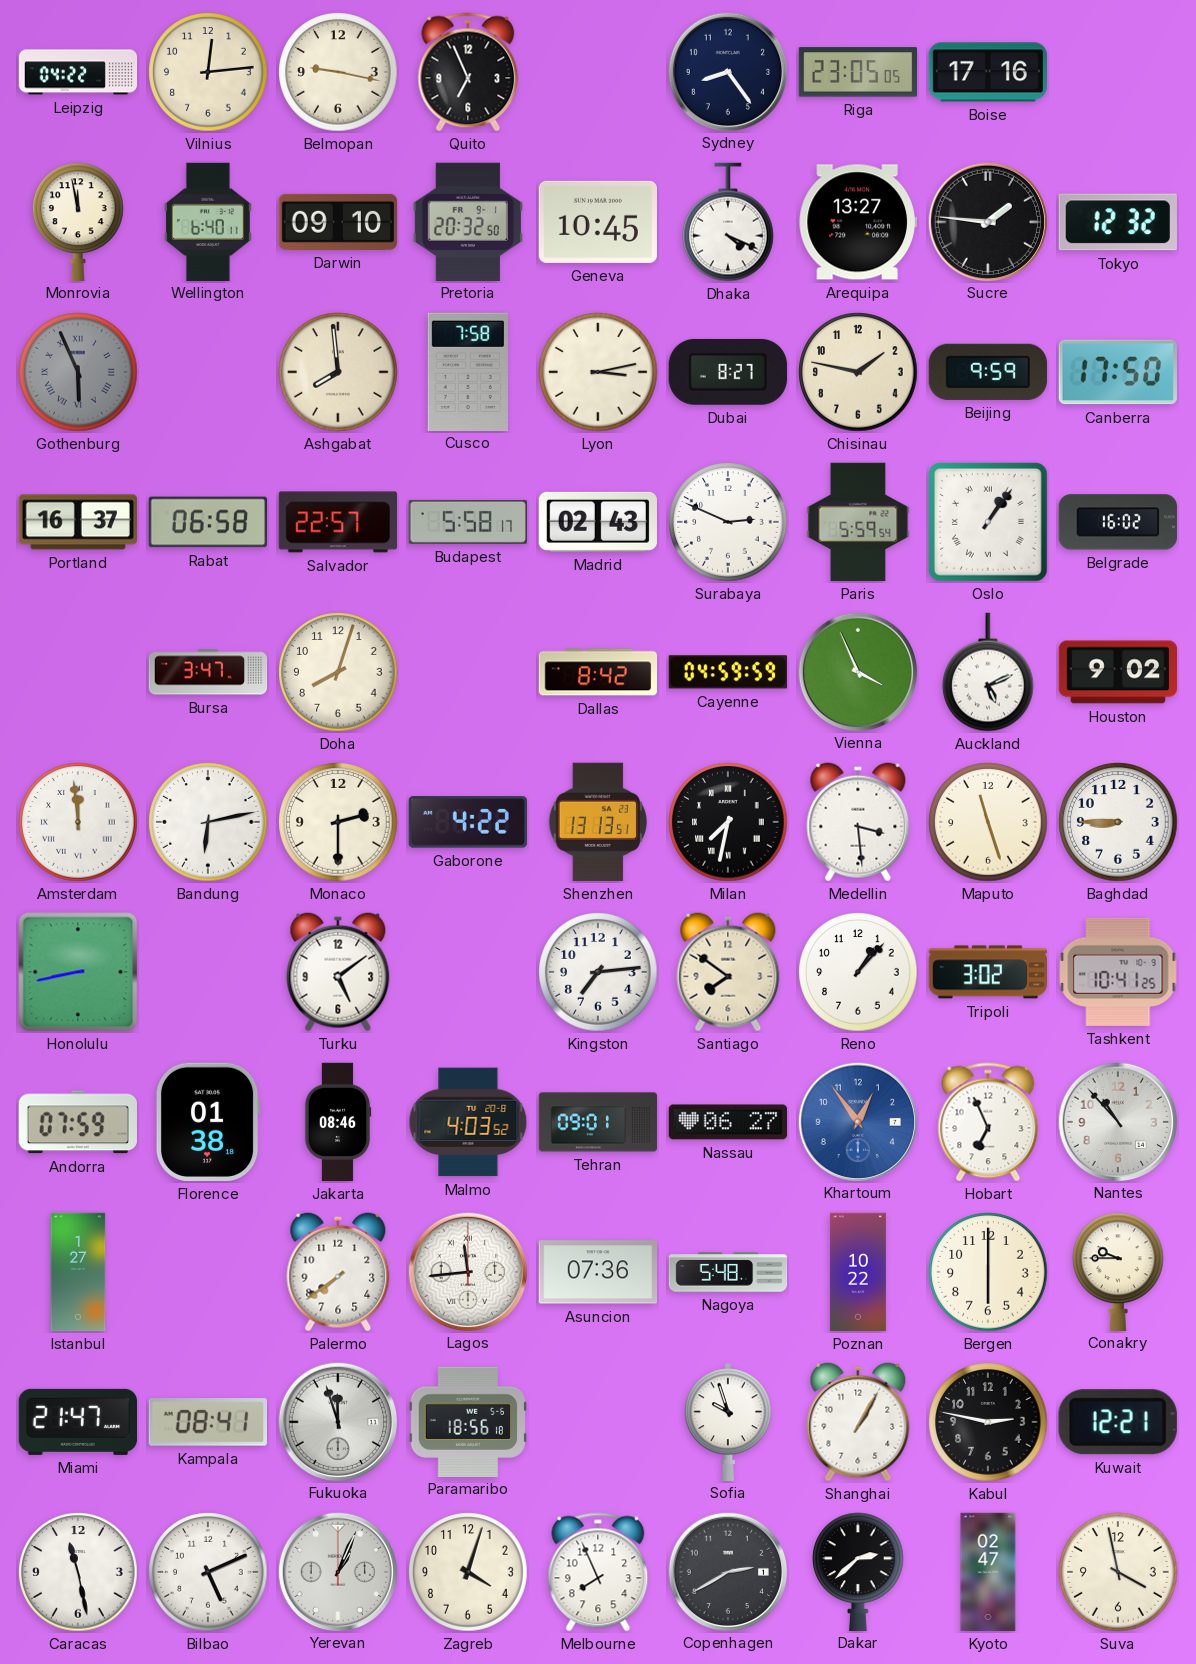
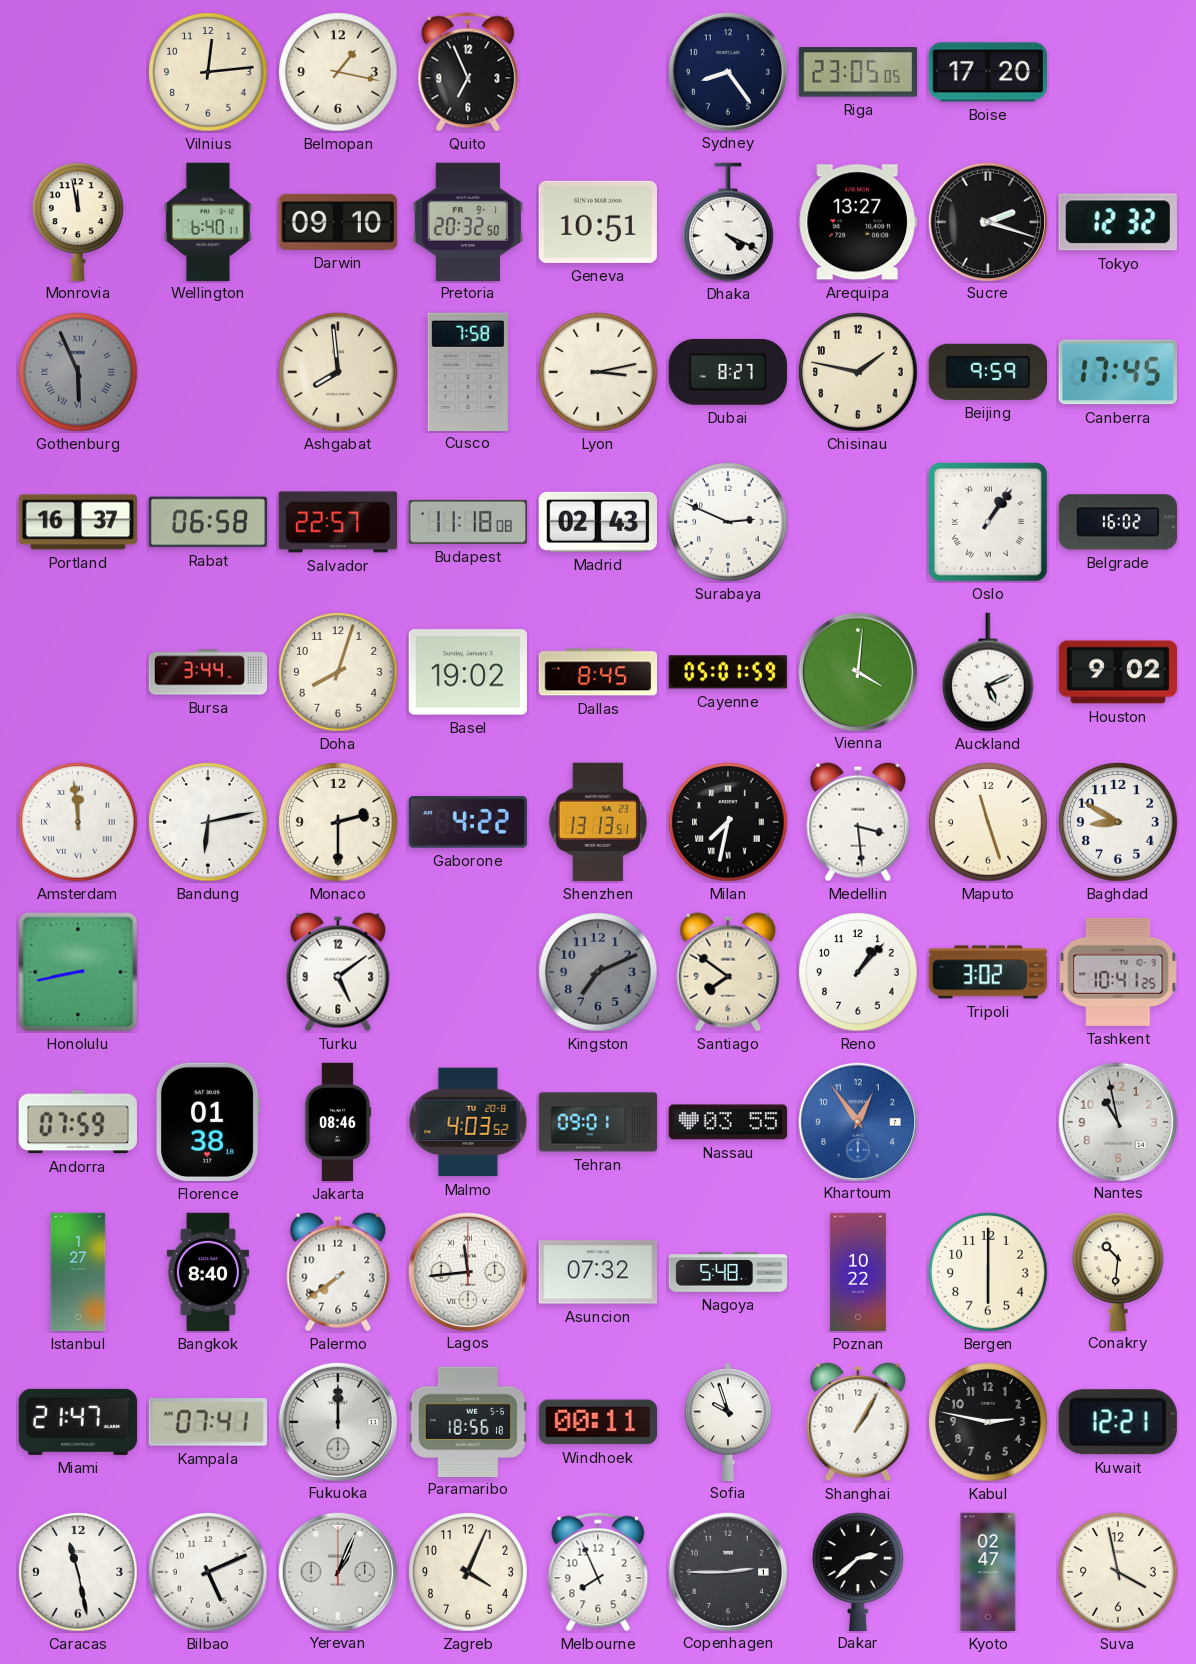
Leipzig: 04:22 -> none
Belmopan: 9:17 -> 1:17
Boise: 17:16 -> 17:20
Geneva: 10:45 -> 10:51
Sucre: 1:46 -> 2:18
Canberra: 17:50 -> 17:45
Budapest: 5:58 -> 11:18
Paris: 5:59 -> none
Bursa: 3:47 -> 3:44
Basel: none -> 19:02
Dallas: 8:42 -> 8:45
Cayenne: 04:59 -> 05:01
Vienna: 3:56 -> 4:01
Baghdad: 8:45 -> 8:50
Kingston: 7:14 -> 7:11
Kingston dial: white -> grey
Nassau: 06:27 -> 03:55
Hobart: 6:56 -> none
Nantes: 10:53 -> 10:58
Bangkok: none -> 8:40
Asuncion: 07:36 -> 07:32
Conakry: 9:45 -> 10:31
Kampala: 08:41 -> 07:41
Fukuoka: 11:57 -> 12:00
Windhoek: none -> 00:11
Zagreb: 4:03 -> 4:04
Copenhagen: 2:40 -> 2:45
